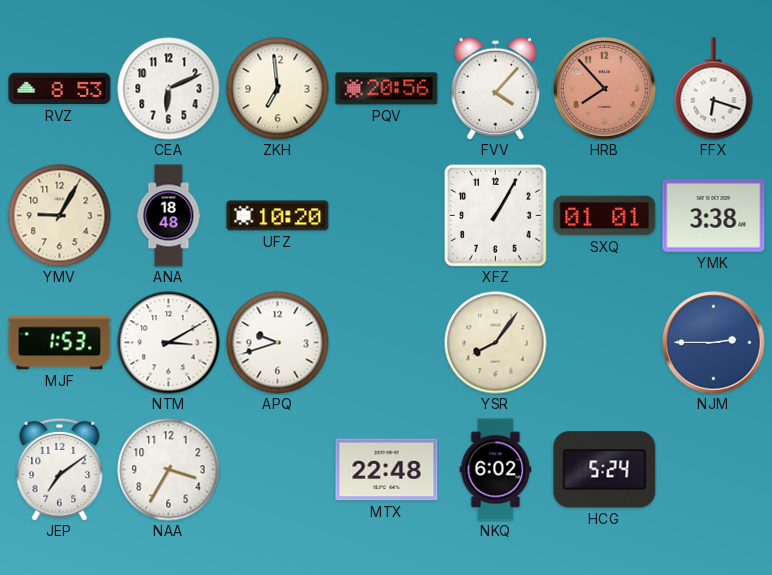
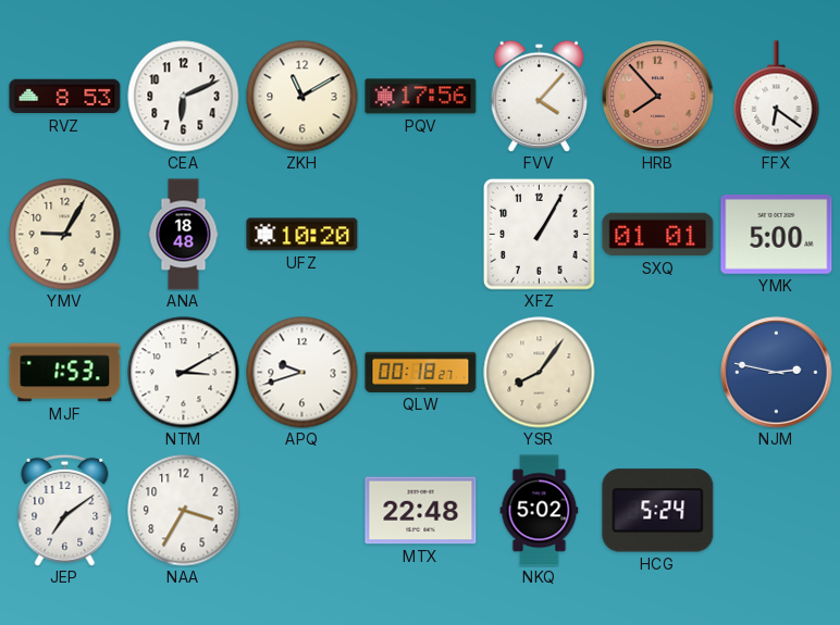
ZKH: 6:59 -> 11:10
PQV: 20:56 -> 17:56
FFX: 6:18 -> 6:21
YMK: 3:38 -> 5:00
QLW: none -> 00:18
NJM: 2:45 -> 2:47
NKQ: 6:02 -> 5:02
